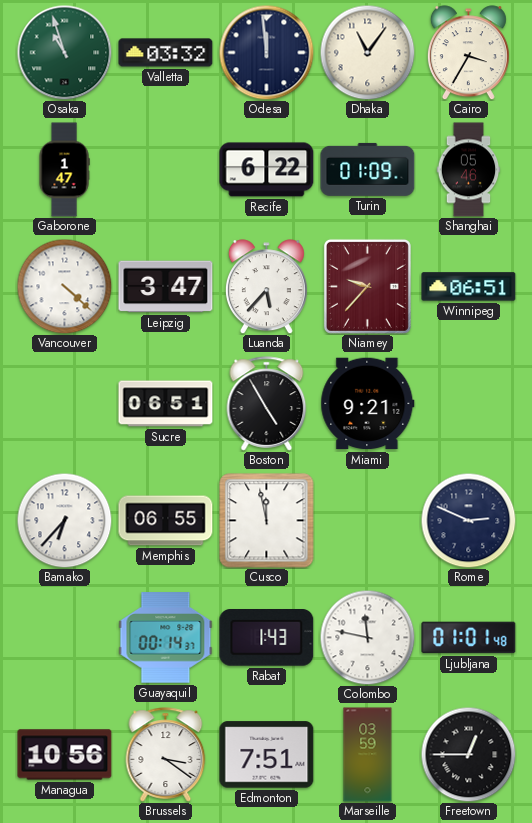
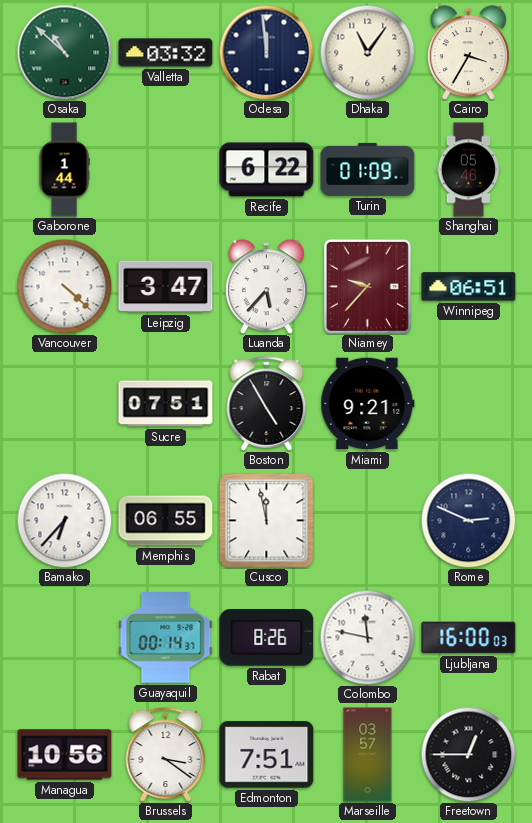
Osaka: 10:57 -> 10:52
Gaborone: 1:47 -> 1:44
Sucre: 06:51 -> 07:51
Rabat: 1:43 -> 8:26
Ljubljana: 01:01 -> 16:00
Marseille: 03:59 -> 03:57
